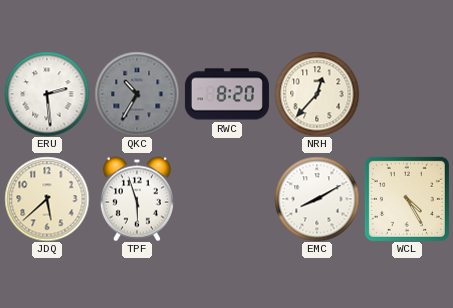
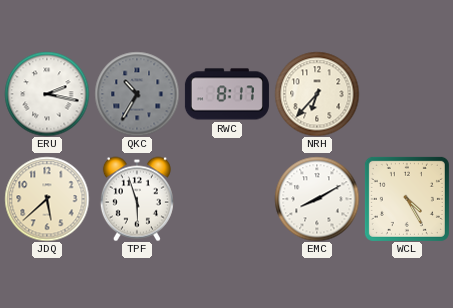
ERU: 2:29 -> 2:17
RWC: 8:20 -> 8:17
NRH: 12:37 -> 6:37
